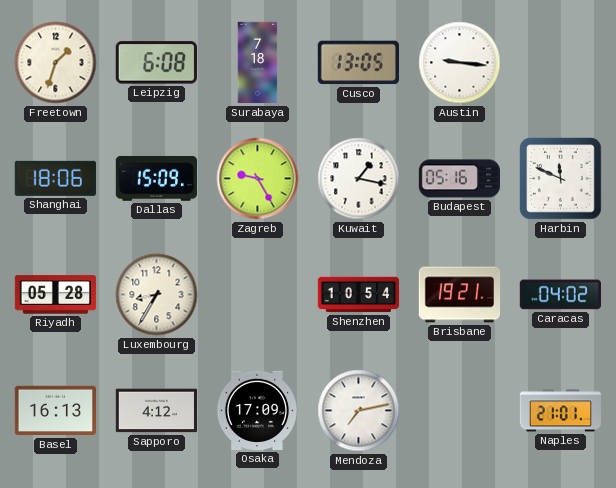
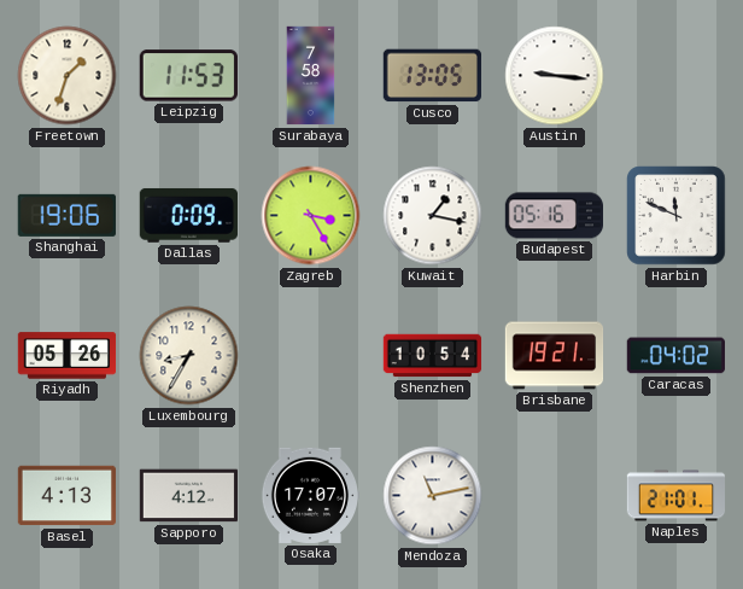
Leipzig: 6:08 -> 11:53
Surabaya: 7:18 -> 7:58
Shanghai: 18:06 -> 19:06
Dallas: 15:09 -> 0:09
Zagreb: 9:25 -> 3:25
Riyadh: 05:28 -> 05:26
Basel: 16:13 -> 4:13
Osaka: 17:09 -> 17:07
Mendoza: 7:13 -> 11:13
